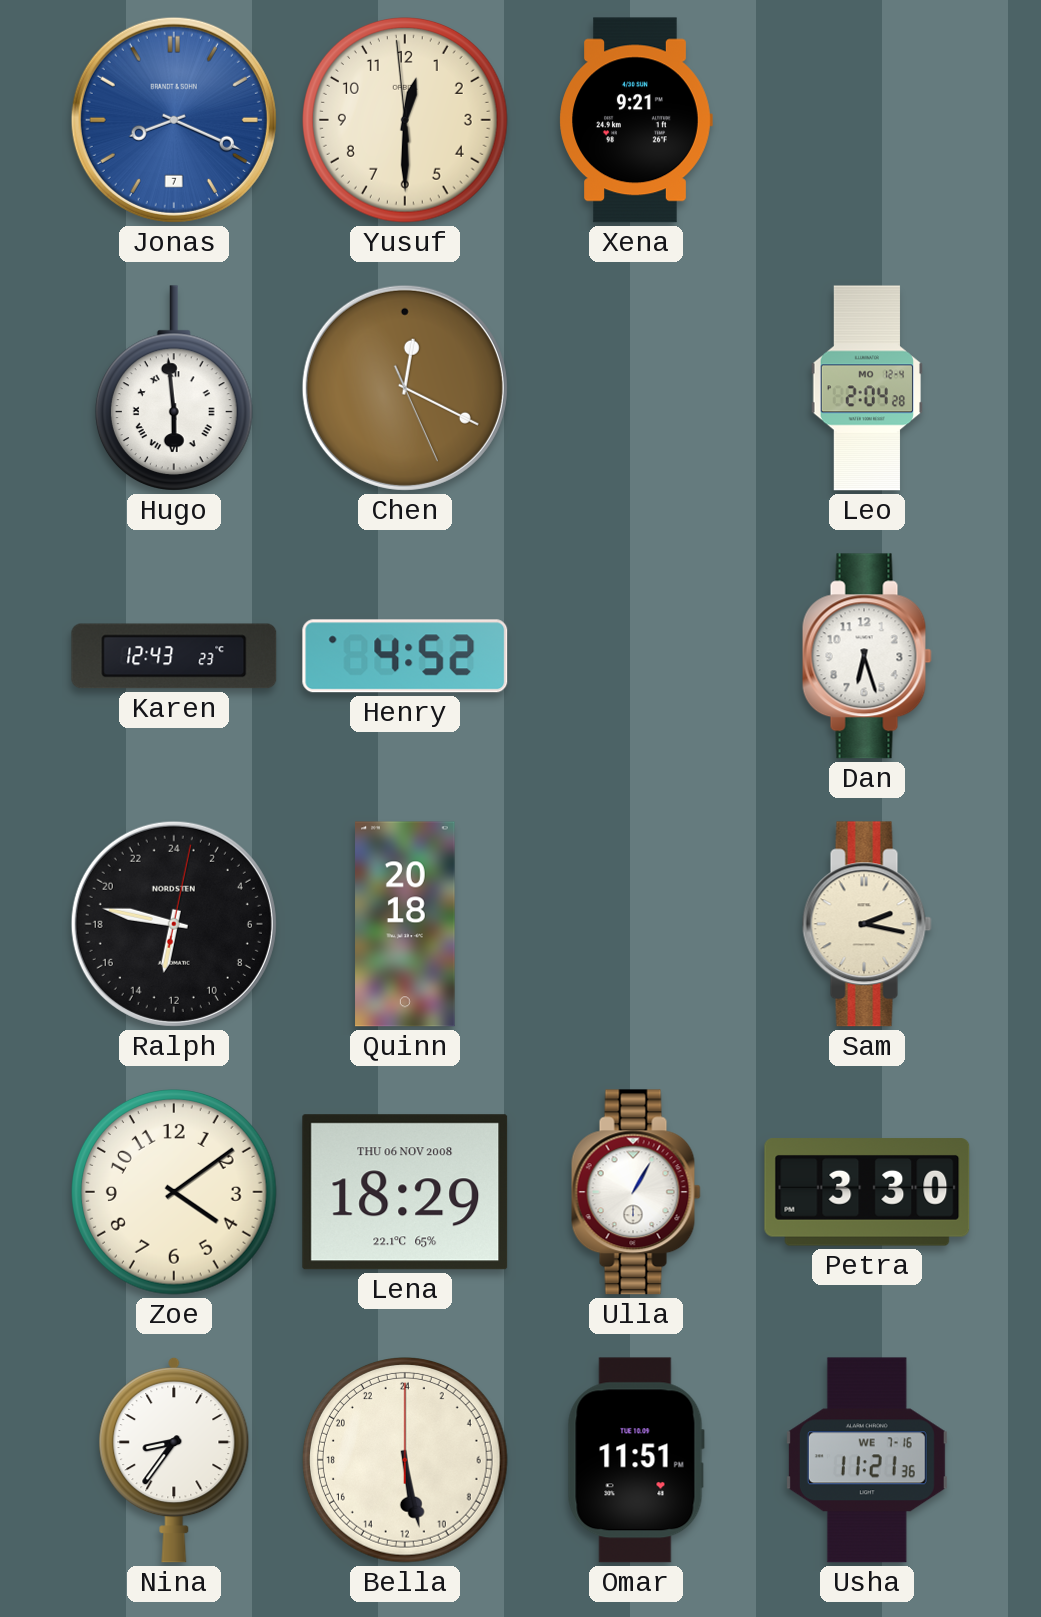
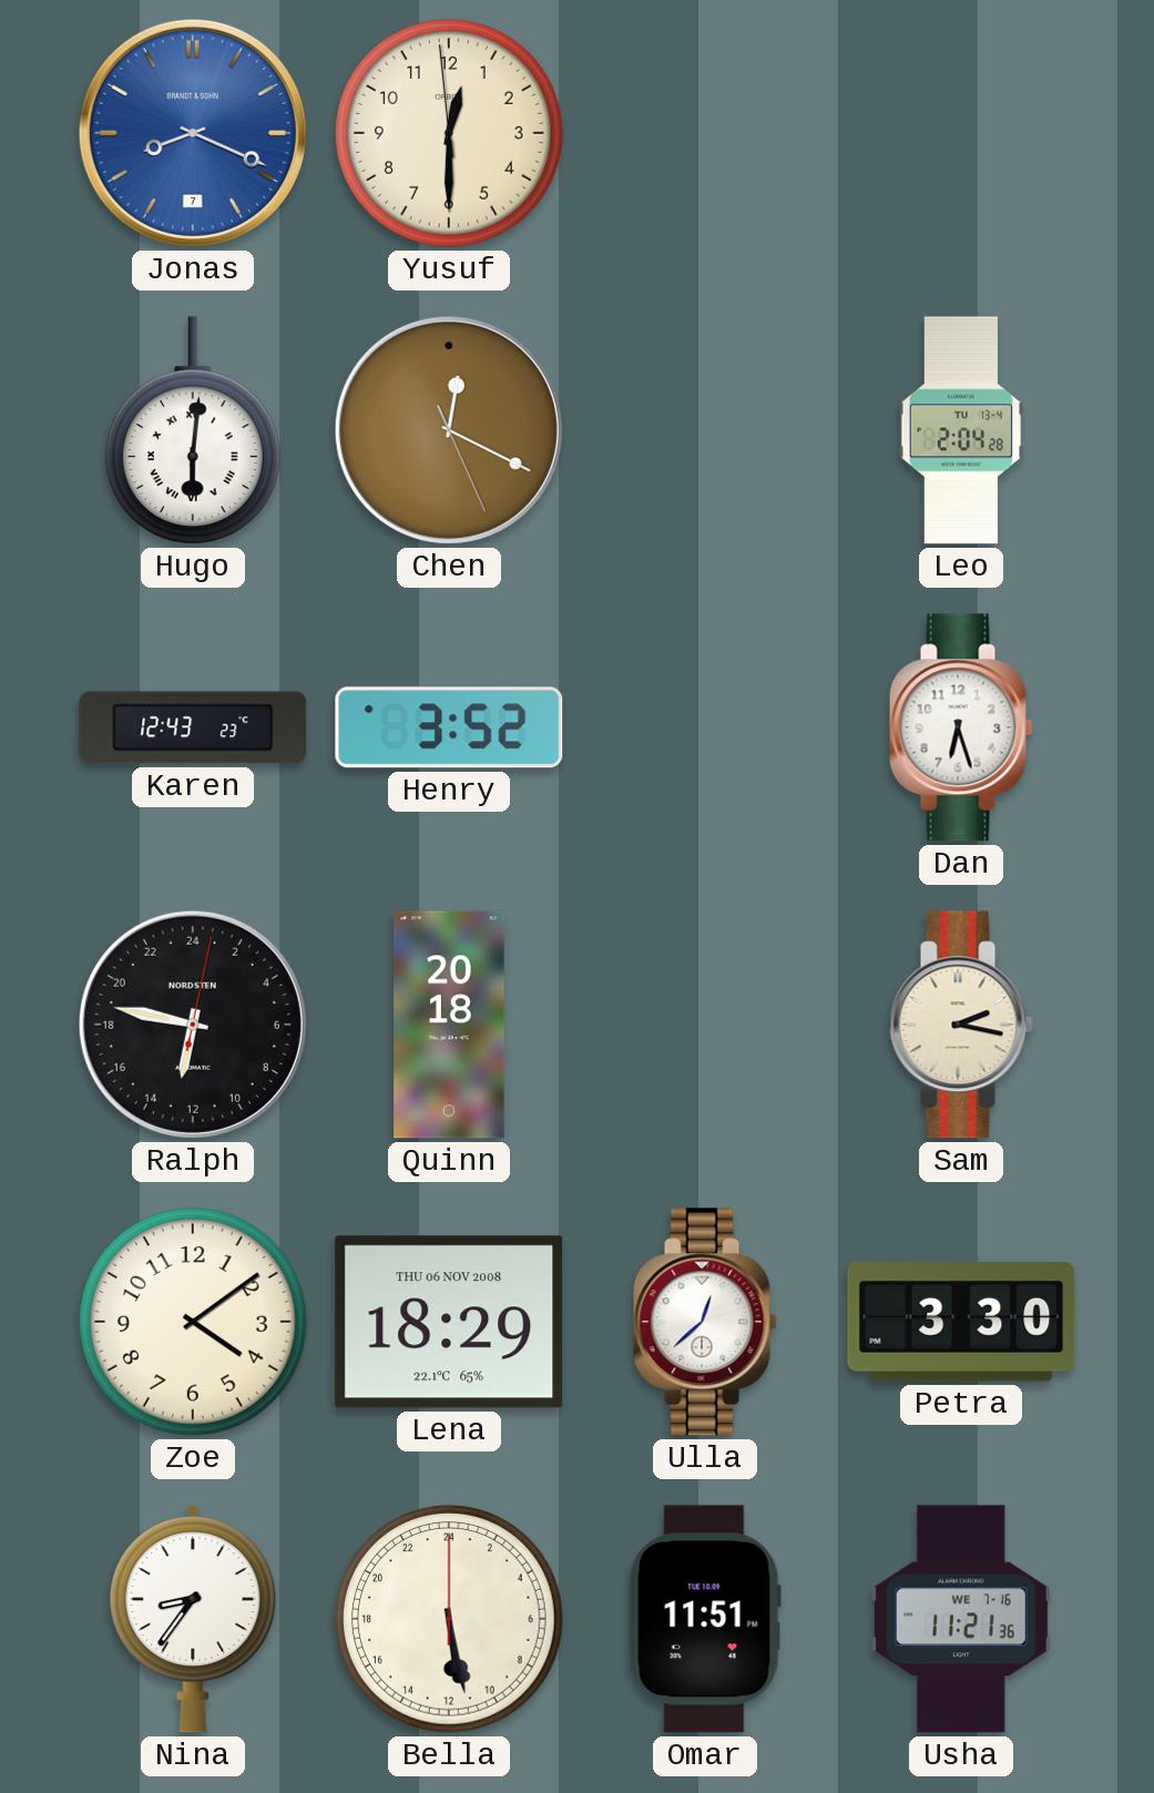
Xena: 9:21 -> none
Hugo: 5:59 -> 6:01
Leo date: MO 12-4 -> TU 13-4
Henry: 4:52 -> 3:52
Ulla: 1:05 -> 12:38
